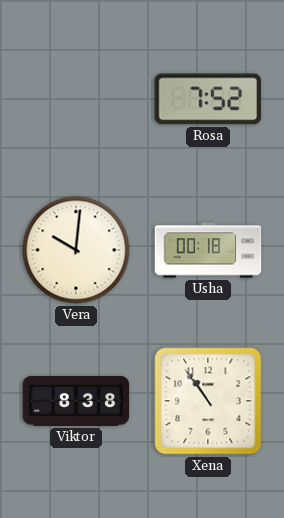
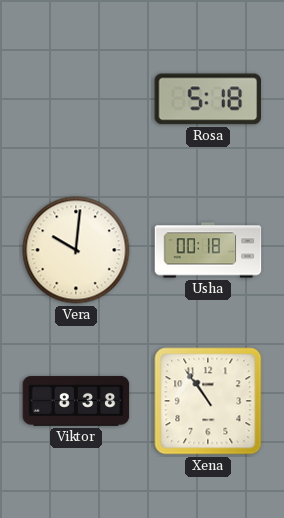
Rosa: 7:52 -> 5:18
